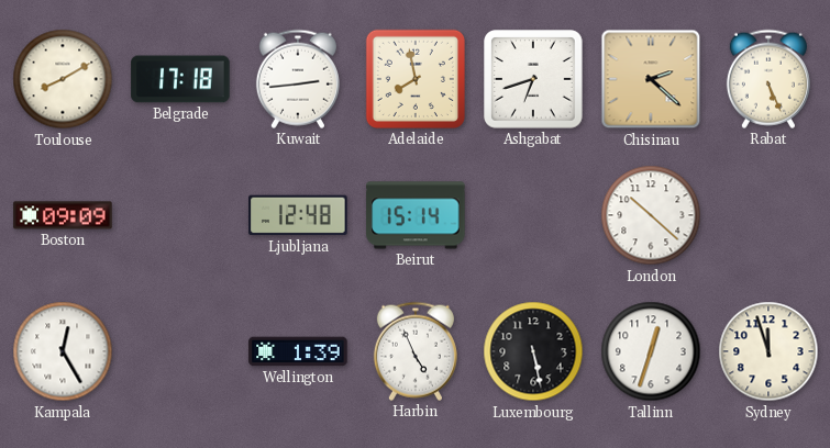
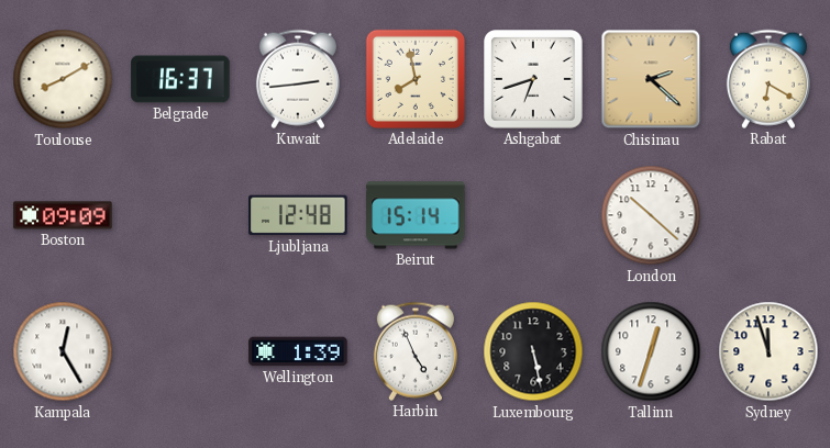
Belgrade: 17:18 -> 16:37
Rabat: 5:26 -> 6:20
